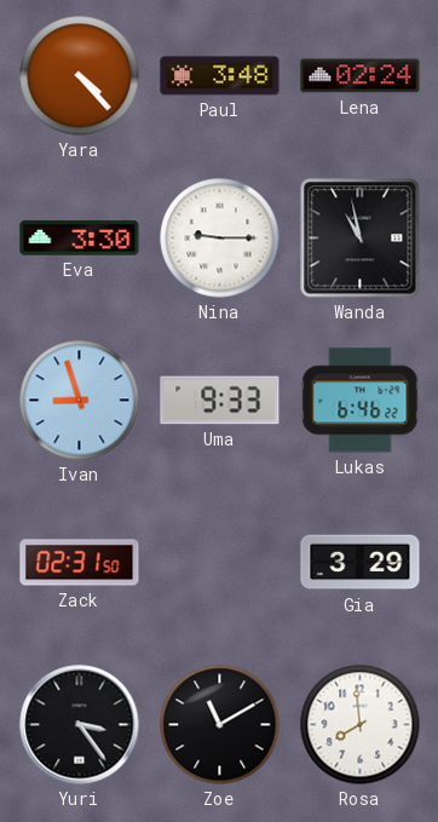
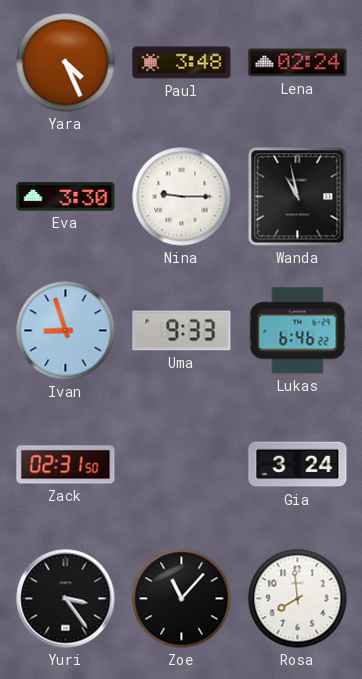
Yara: 4:23 -> 4:26
Gia: 3:29 -> 3:24
Zoe: 11:10 -> 11:07
